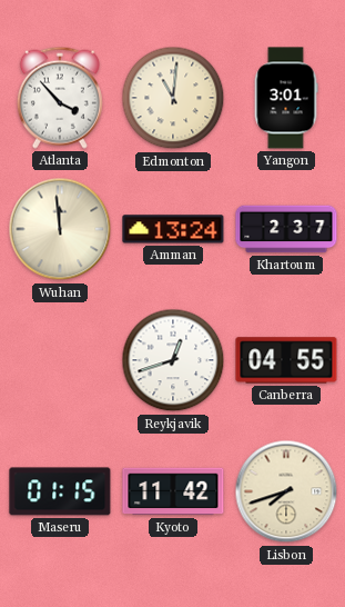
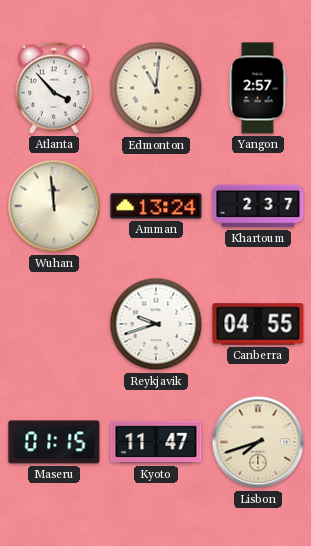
Yangon: 3:01 -> 2:57
Reykjavik: 12:42 -> 9:42
Kyoto: 11:42 -> 11:47
